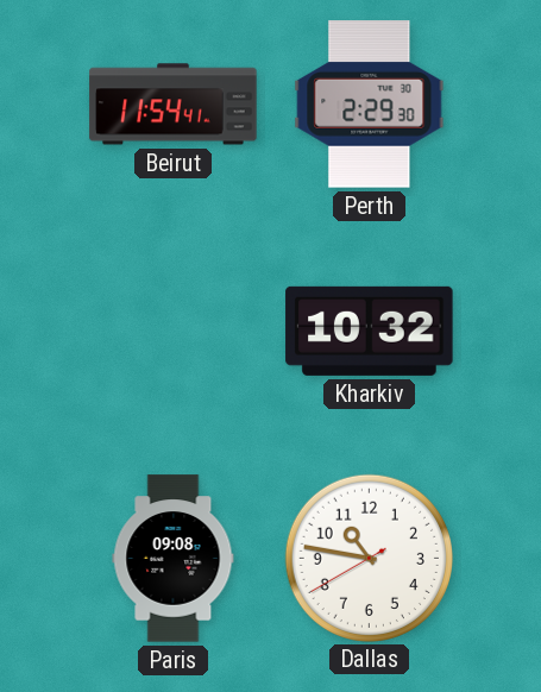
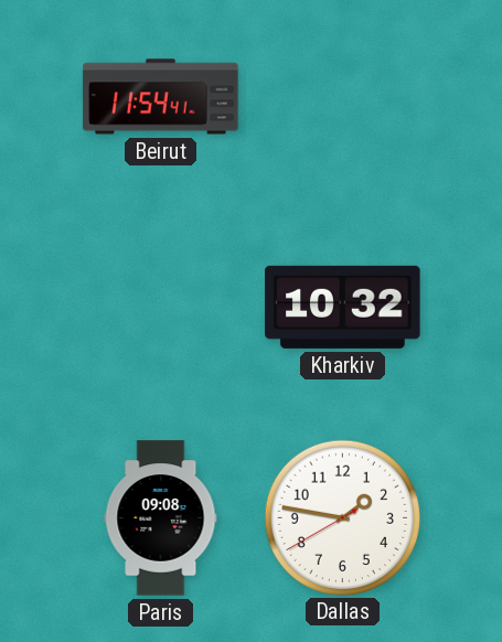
Perth: 2:29 -> none
Dallas: 10:46 -> 1:46
